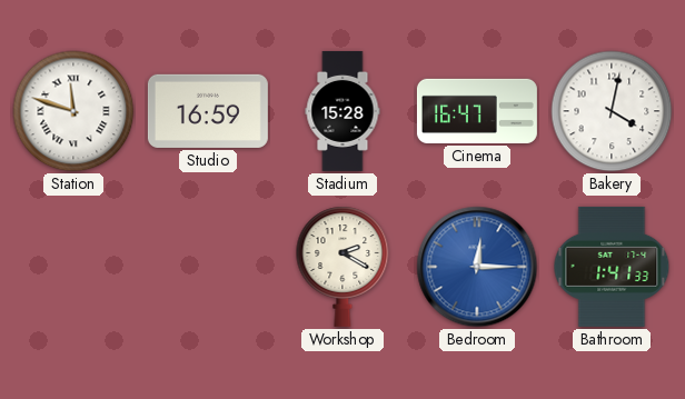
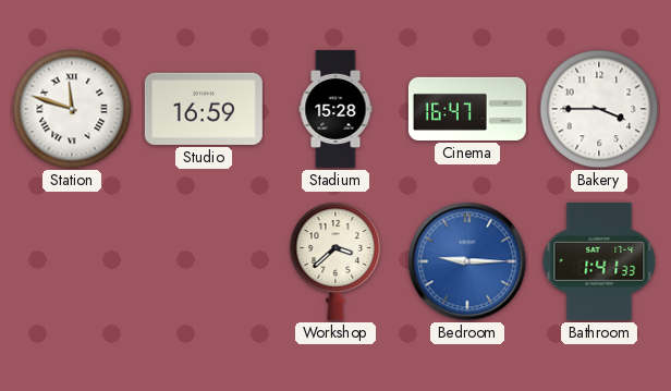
Bakery: 4:02 -> 3:45
Workshop: 2:20 -> 3:38
Bedroom: 12:15 -> 9:15
